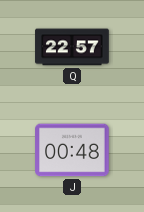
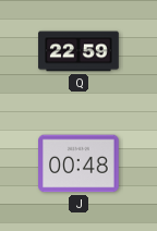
Q: 22:57 -> 22:59
